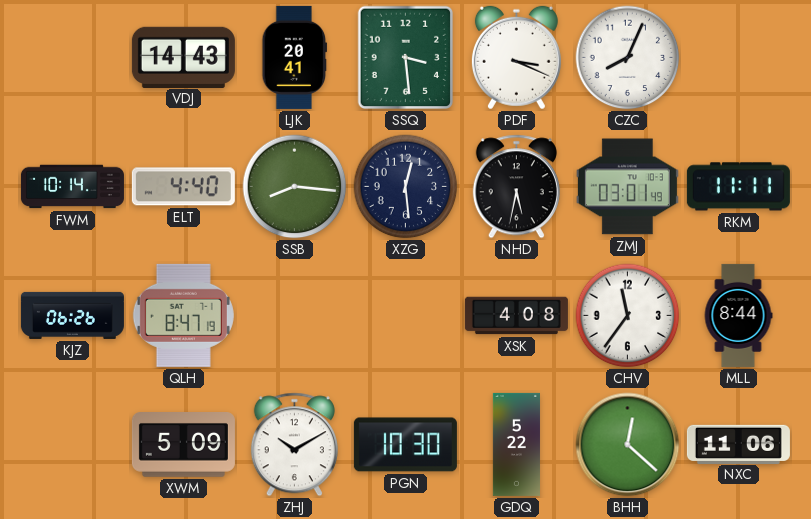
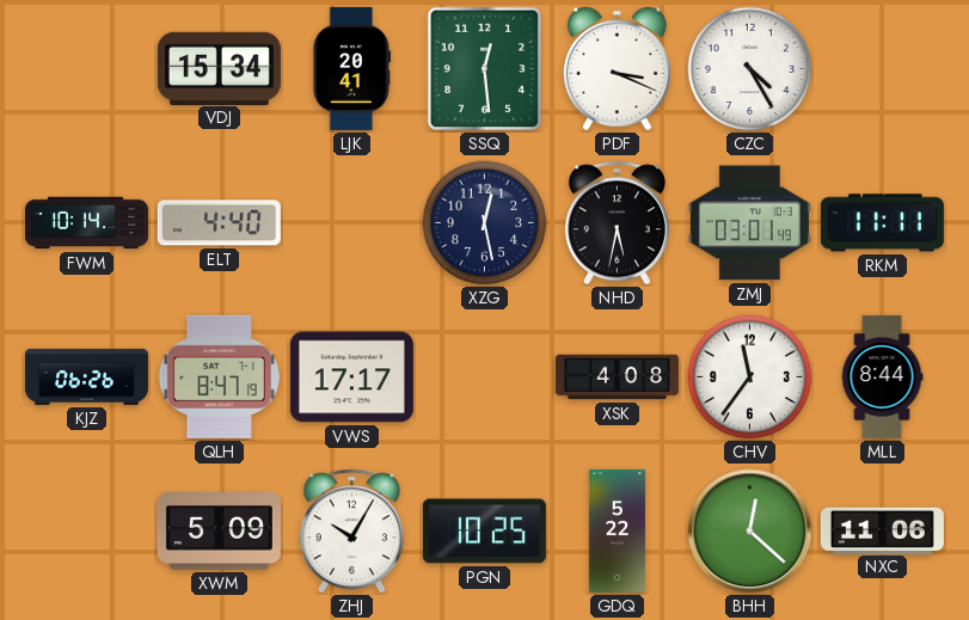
VDJ: 14:43 -> 15:34
SSQ: 3:29 -> 12:29
CZC: 8:04 -> 4:25
SSB: 8:16 -> none
XZG: 12:29 -> 12:28
VWS: none -> 17:17
ZHJ: 10:10 -> 10:05
PGN: 10:30 -> 10:25
